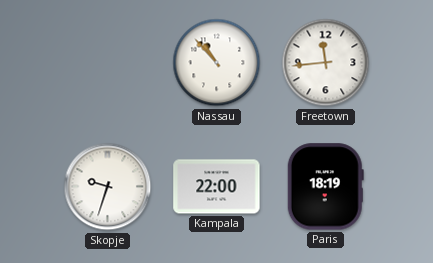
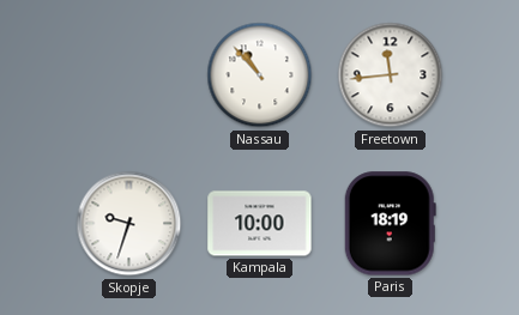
Kampala: 22:00 -> 10:00
